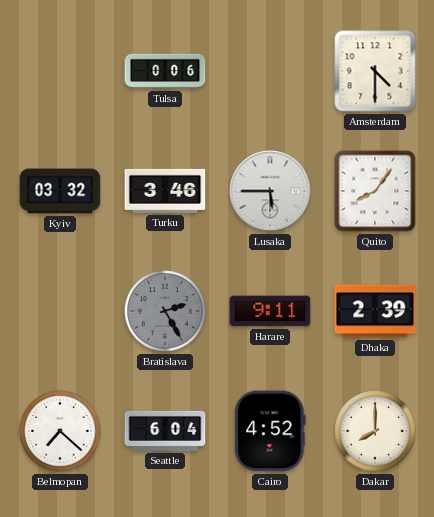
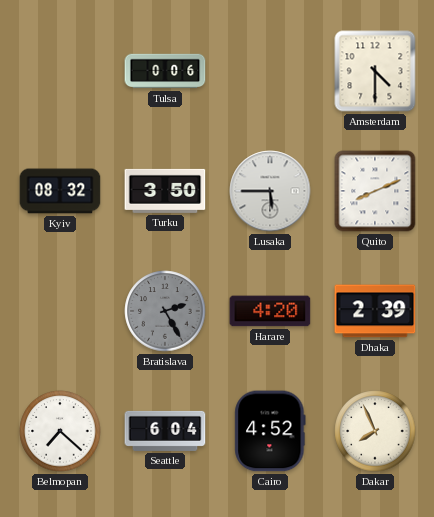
Kyiv: 03:32 -> 08:32
Turku: 3:46 -> 3:50
Quito: 8:06 -> 8:11
Harare: 9:11 -> 4:20
Dakar: 8:00 -> 7:56
